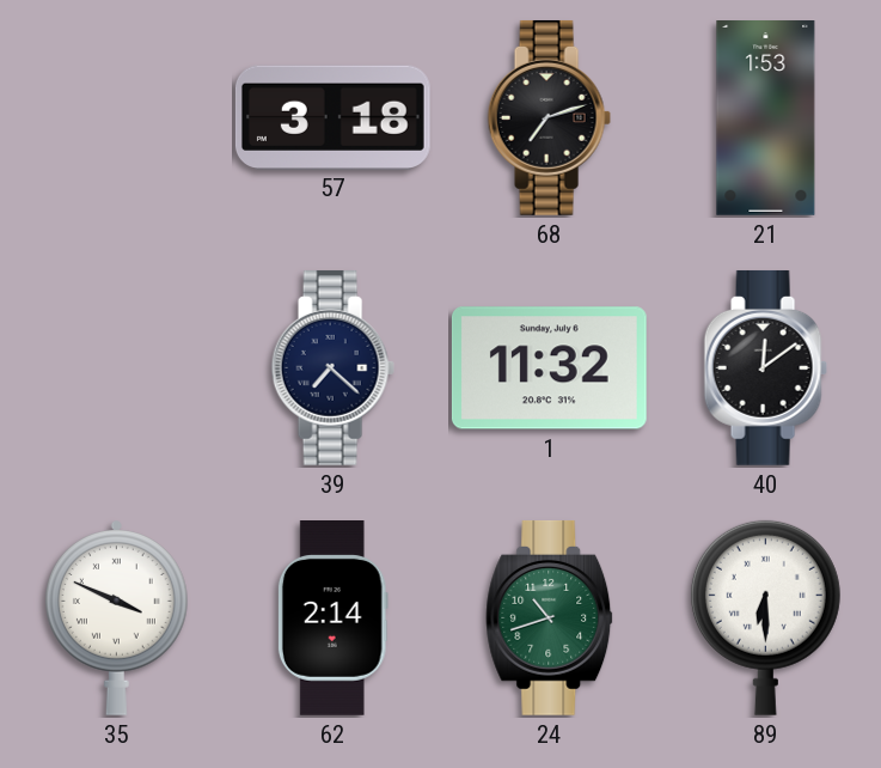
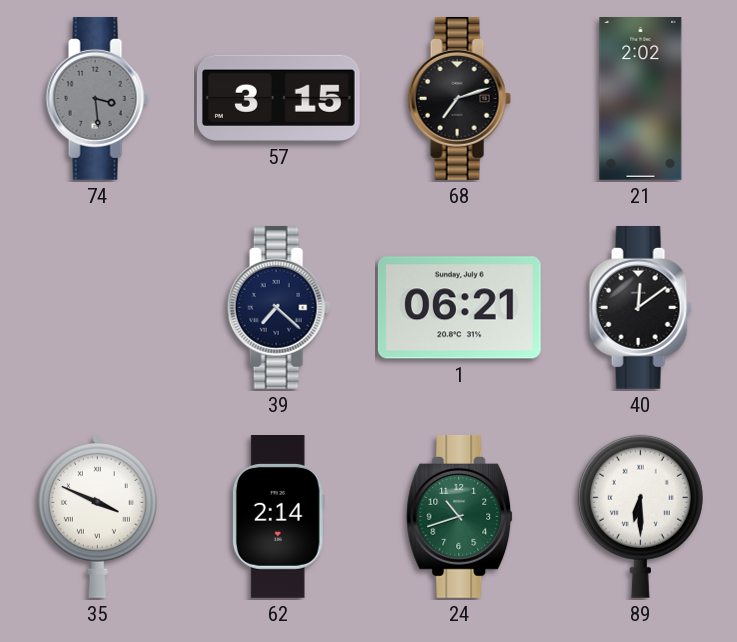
74: none -> 3:29
57: 3:18 -> 3:15
21: 1:53 -> 2:02
1: 11:32 -> 06:21
